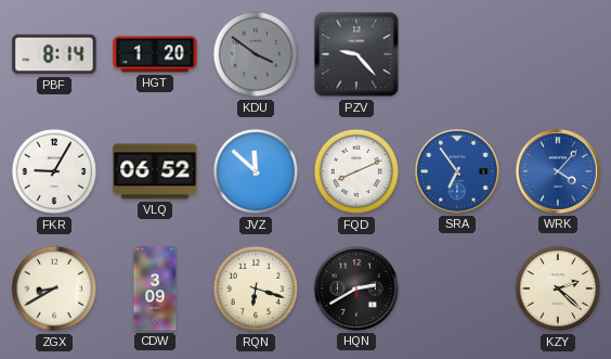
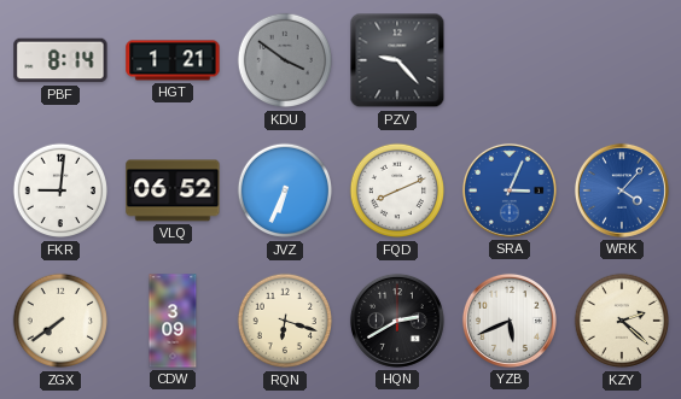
HGT: 1:20 -> 1:21
FKR: 9:05 -> 9:01
JVZ: 11:52 -> 6:34
SRA: 6:54 -> 3:04
ZGX: 8:40 -> 7:39
YZB: none -> 5:41
